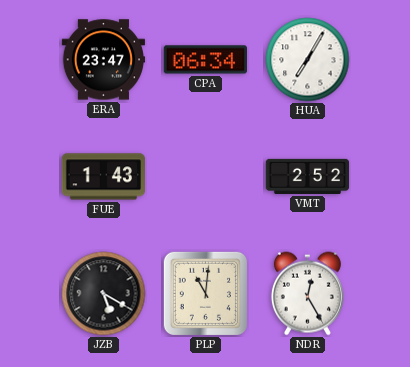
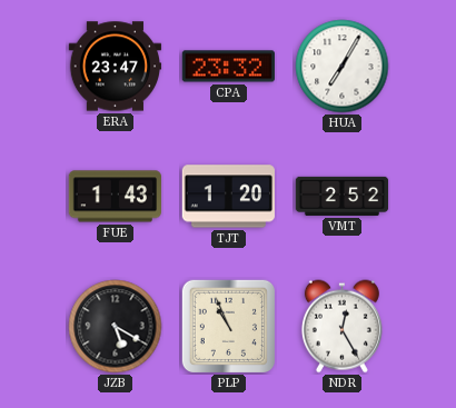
CPA: 06:34 -> 23:32
TJT: none -> 1:20
PLP: 11:01 -> 10:56
